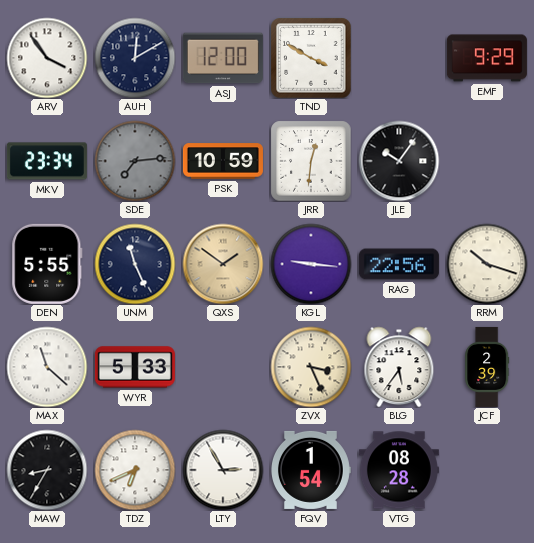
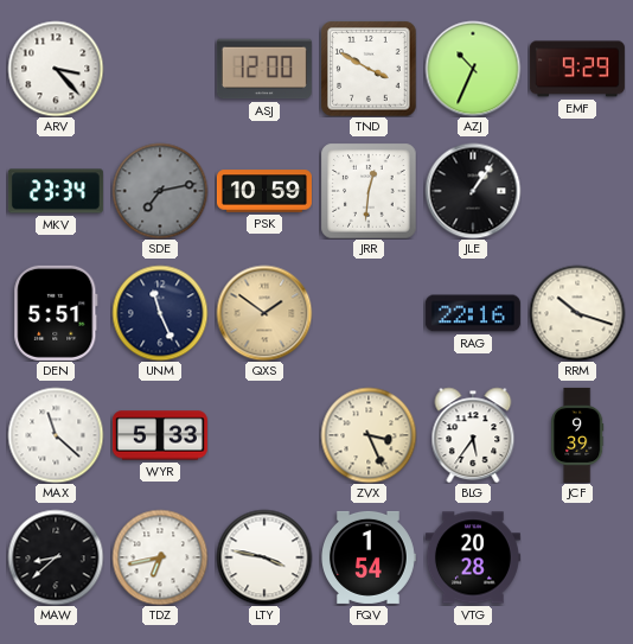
ARV: 3:54 -> 3:23
AUH: 12:10 -> none
AZJ: none -> 10:34
SDE: 7:14 -> 7:13
JLE: 10:06 -> 1:06
DEN: 5:55 -> 5:51
KGL: 9:16 -> none
RAG: 22:56 -> 22:16
JCF: 2:39 -> 9:39
MAW: 8:35 -> 8:38
TDZ: 6:41 -> 6:43
LTY: 2:55 -> 3:47
VTG: 08:28 -> 20:28
